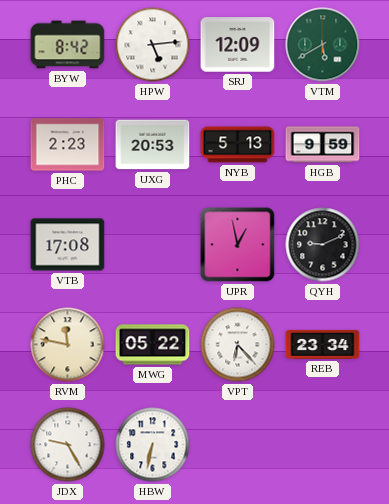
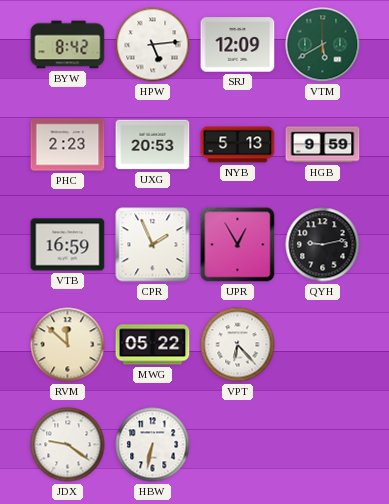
VTB: 17:08 -> 16:59
CPR: none -> 1:56
UPR: 12:58 -> 12:55
QYH: 9:11 -> 9:13
RVM: 11:47 -> 11:52
REB: 23:34 -> none
JDX: 9:25 -> 9:21
